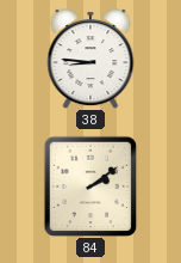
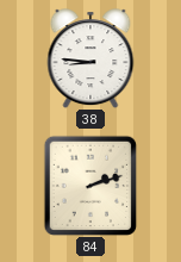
84: 2:09 -> 2:12
